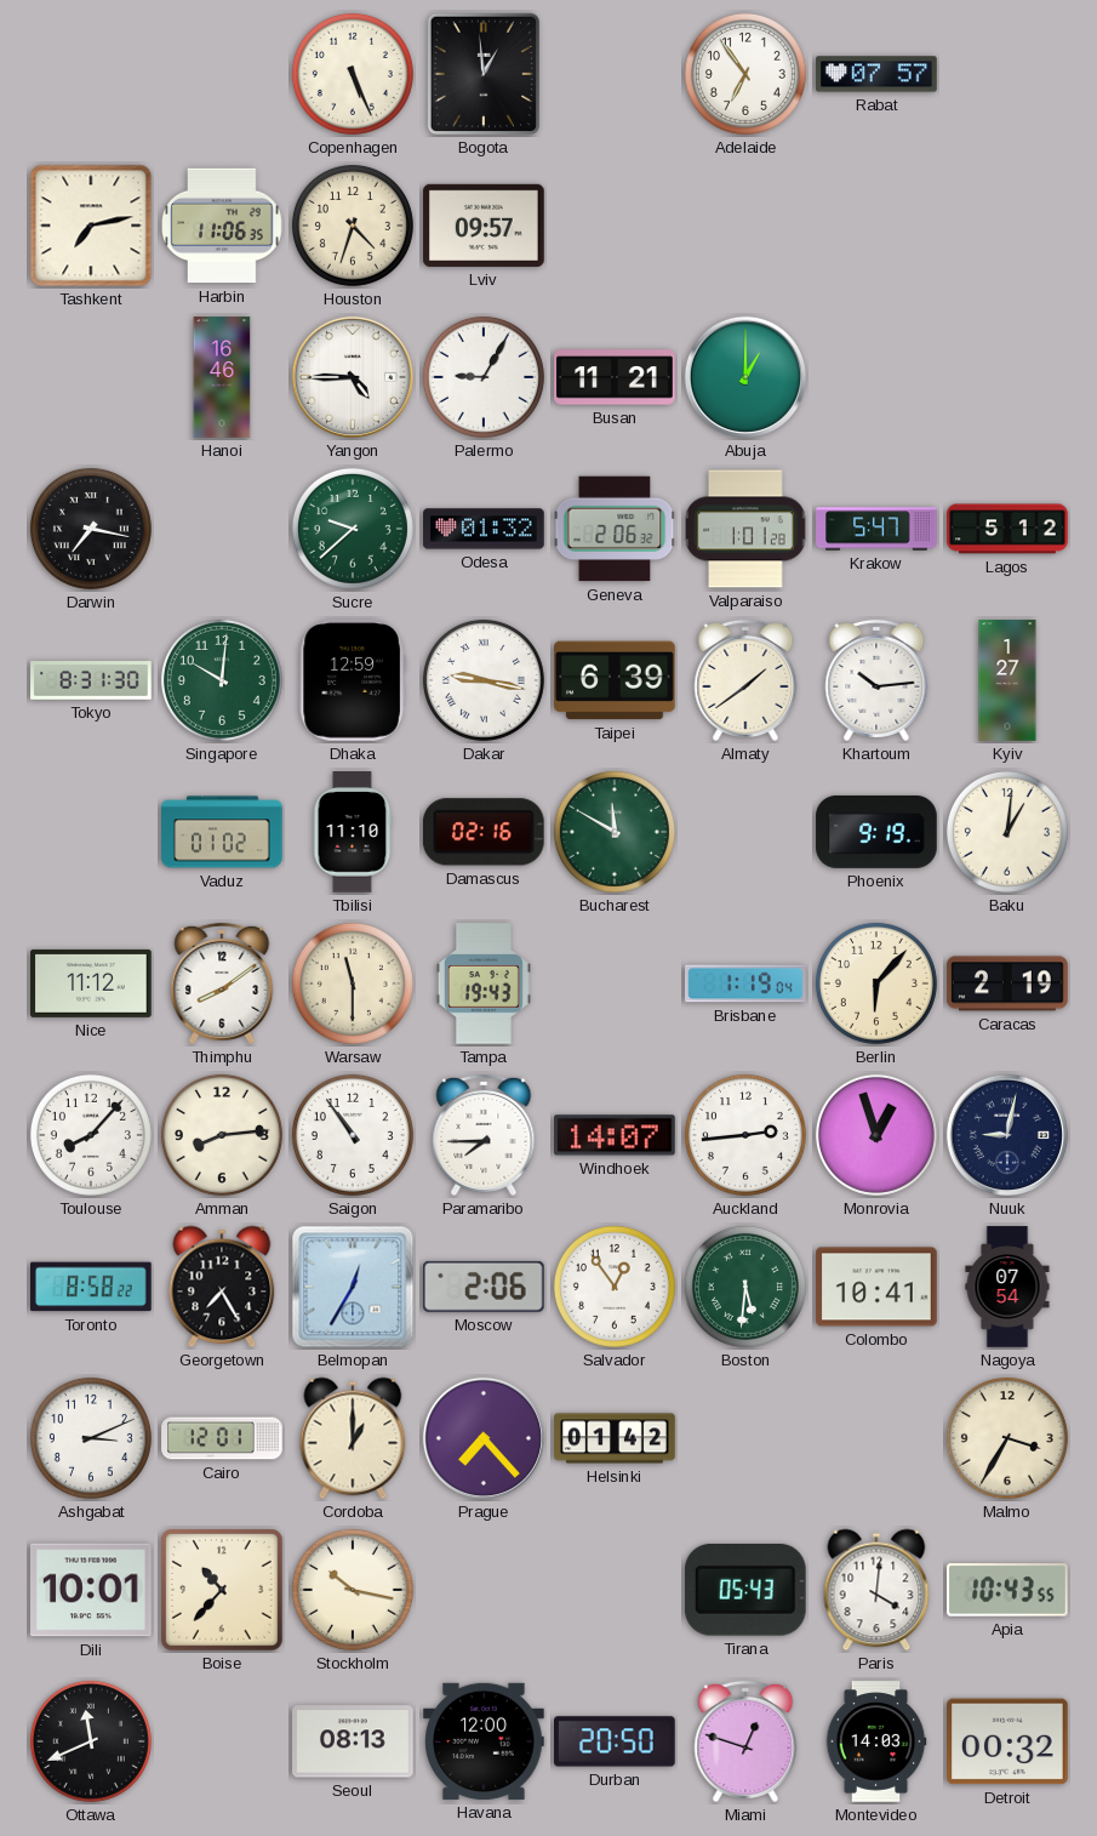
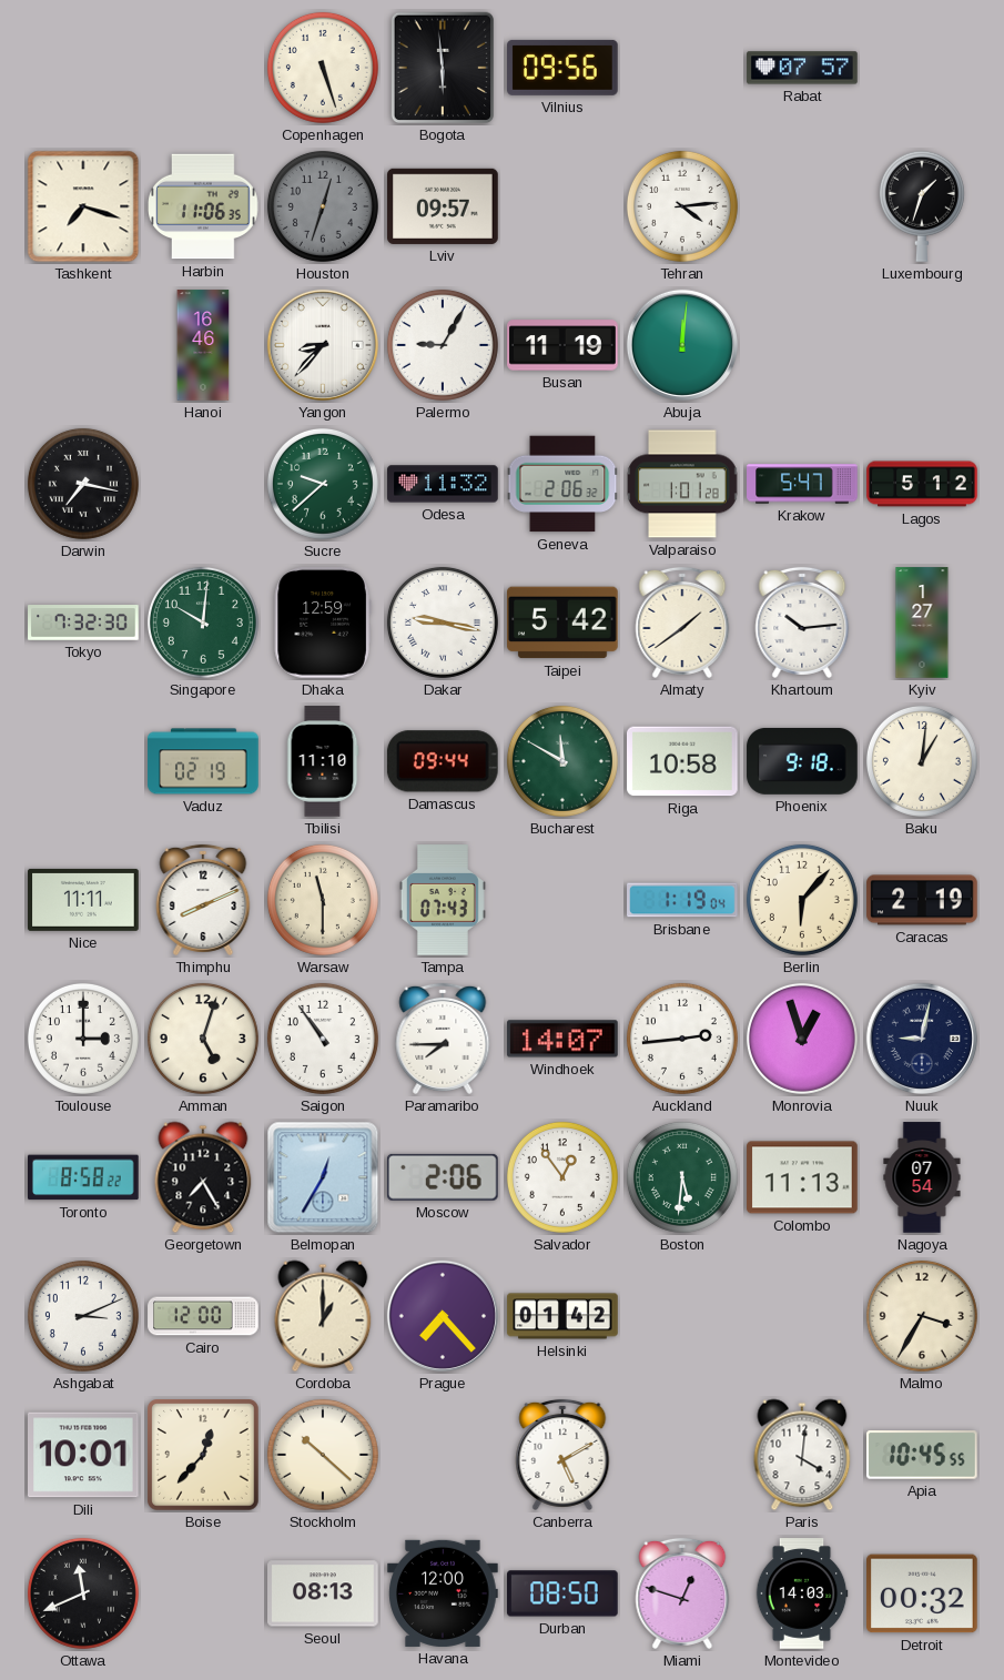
Copenhagen: 5:26 -> 5:27
Bogota: 12:59 -> 5:59
Vilnius: none -> 09:56
Adelaide: 6:54 -> none
Tashkent: 7:13 -> 7:18
Houston: 4:33 -> 12:33
Houston dial: cream -> grey
Tehran: none -> 4:14
Luxembourg: none -> 1:33
Yangon: 4:45 -> 8:37
Busan: 11:21 -> 11:19
Abuja: 1:00 -> 12:01
Odesa: 01:32 -> 11:32
Tokyo: 8:31 -> 7:32
Taipei: 6:39 -> 5:42
Vaduz: 01:02 -> 02:19
Damascus: 02:16 -> 09:44
Riga: none -> 10:58
Phoenix: 9:19 -> 9:18
Nice: 11:12 -> 11:11
Thimphu: 8:09 -> 8:11
Tampa: 19:43 -> 07:43
Toulouse: 8:07 -> 3:00
Amman: 8:14 -> 5:03
Colombo: 10:41 -> 11:13
Cairo: 12:01 -> 12:00
Boise: 10:37 -> 12:37
Stockholm: 10:17 -> 10:22
Canberra: none -> 5:10
Tirana: 05:43 -> none
Apia: 10:43 -> 10:45
Durban: 20:50 -> 08:50
